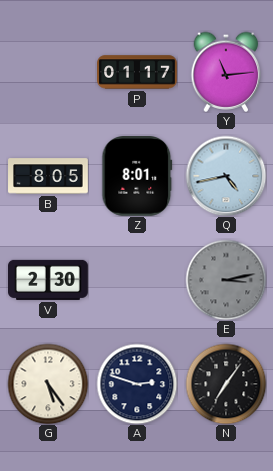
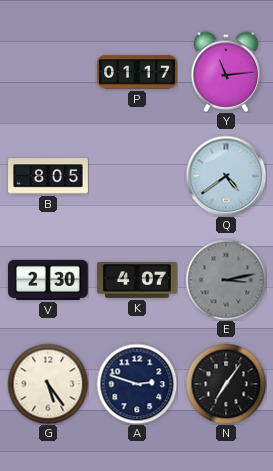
Z: 8:01 -> none
Q: 4:43 -> 4:39
K: none -> 4:07
